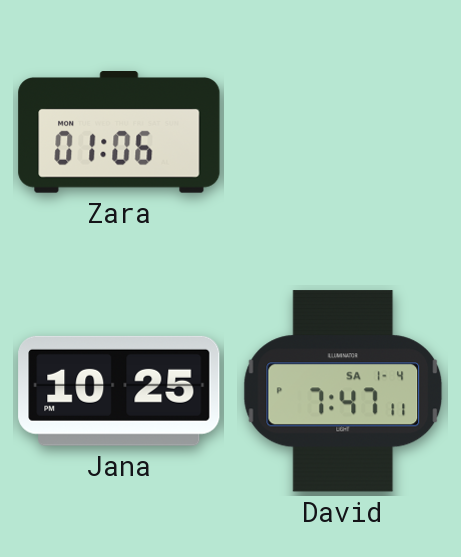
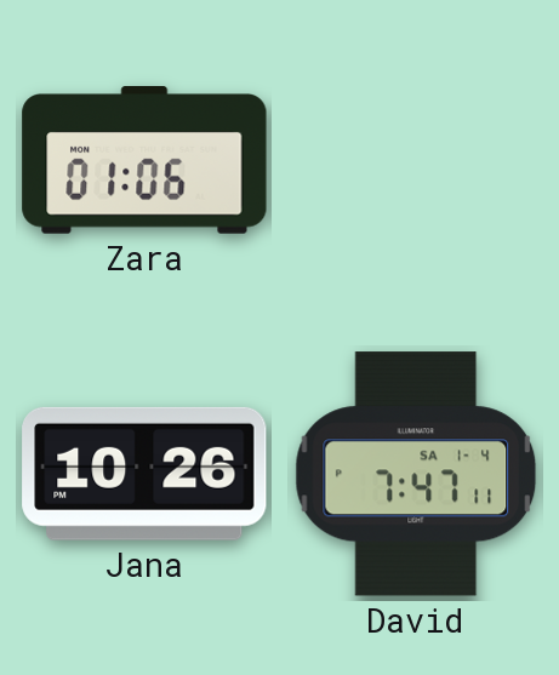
Jana: 10:25 -> 10:26
